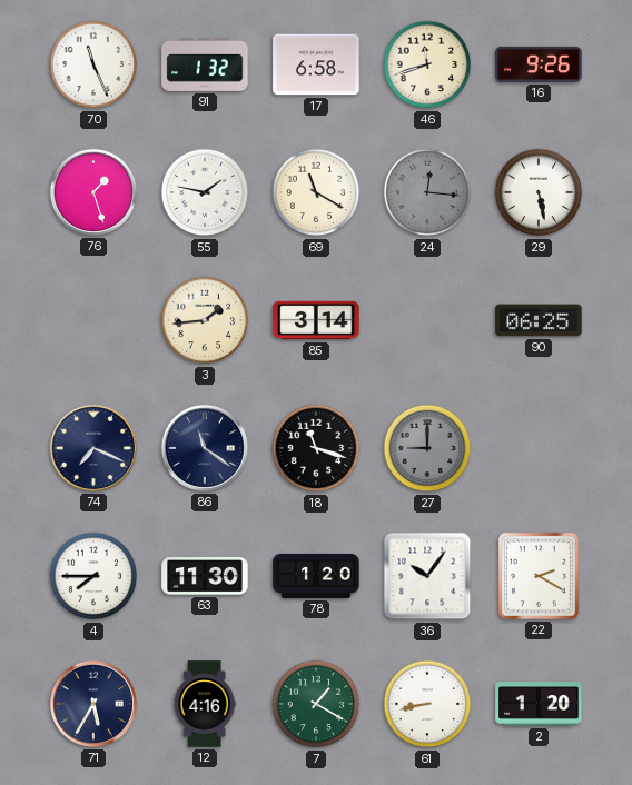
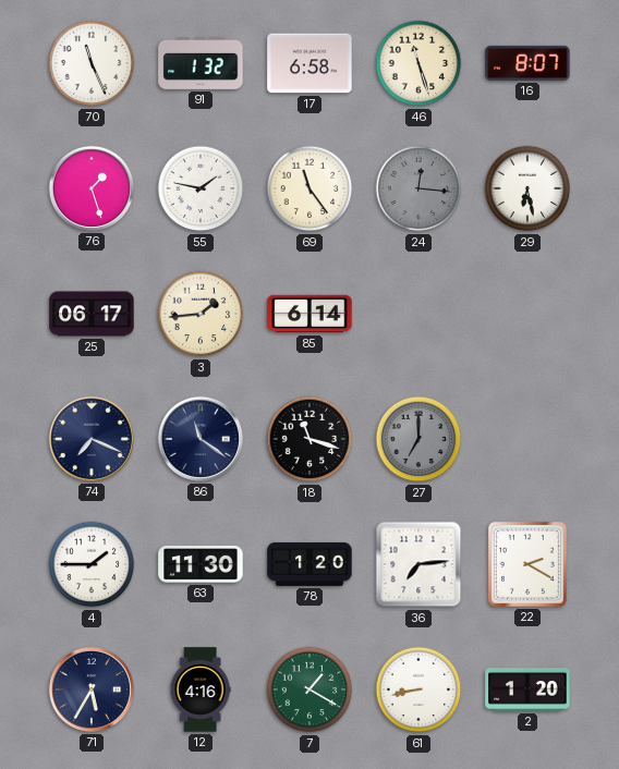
46: 11:42 -> 11:27
16: 9:26 -> 8:07
69: 11:20 -> 11:24
29: 5:28 -> 6:28
25: none -> 06:17
85: 3:14 -> 6:14
90: 06:25 -> none
27: 9:00 -> 7:00
4: 7:45 -> 1:45
36: 10:06 -> 7:14
